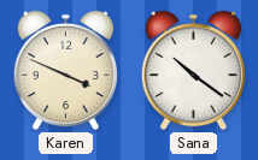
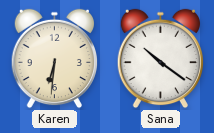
Karen: 3:49 -> 6:31
